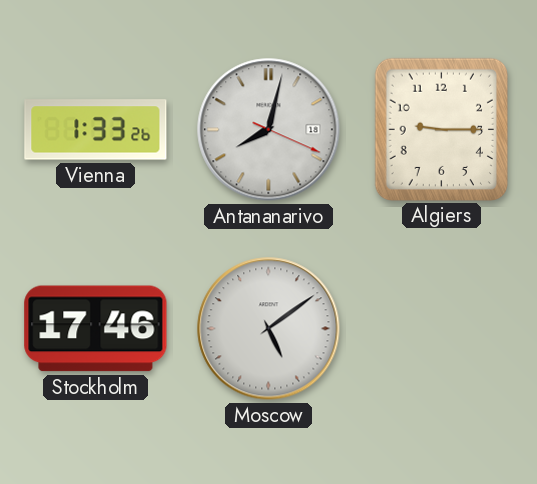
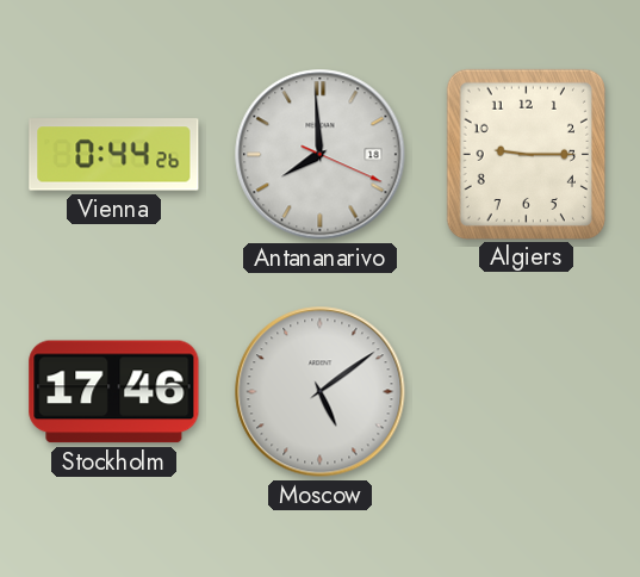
Vienna: 1:33 -> 0:44
Antananarivo: 8:02 -> 7:59
